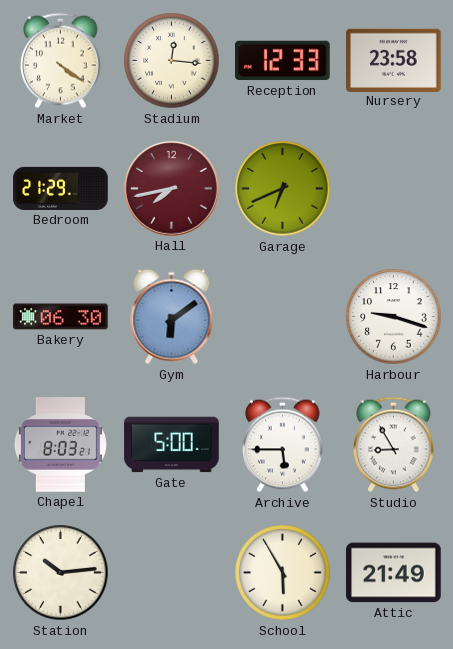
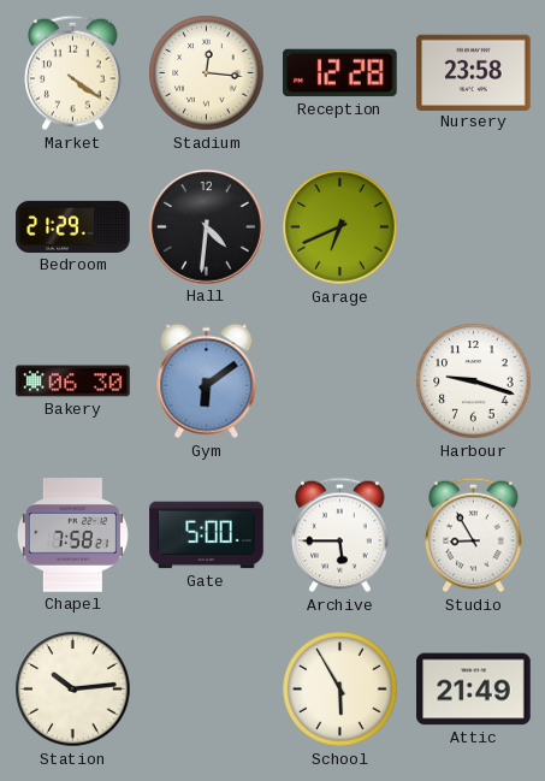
Reception: 12:33 -> 12:28
Hall: 7:43 -> 4:31
Hall dial: burgundy -> black
Chapel: 8:03 -> 7:58
